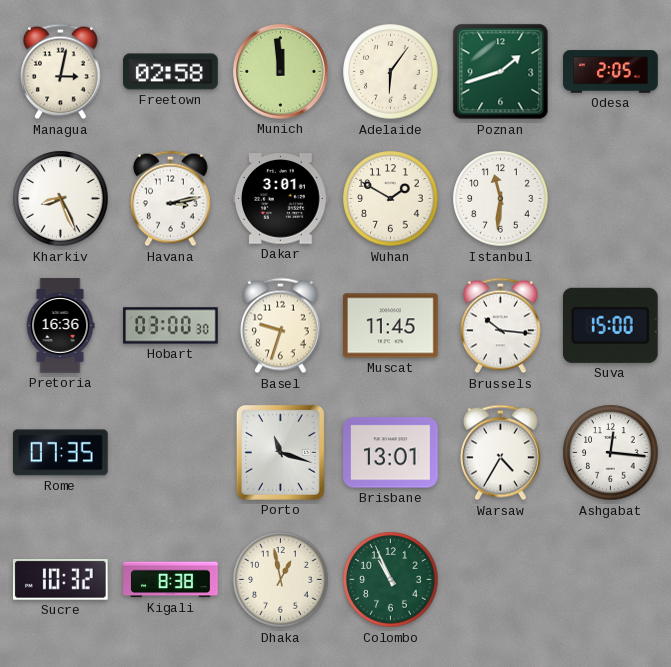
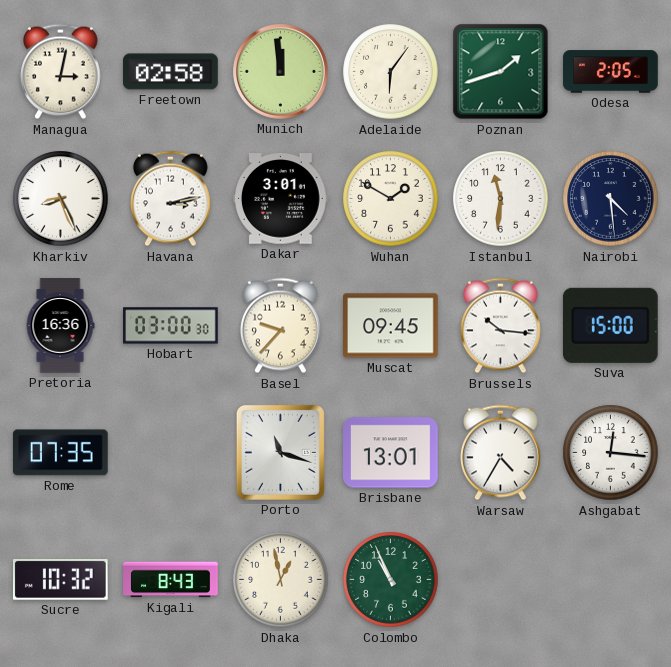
Nairobi: none -> 4:29
Basel: 9:33 -> 9:37
Muscat: 11:45 -> 09:45
Kigali: 8:38 -> 8:43
